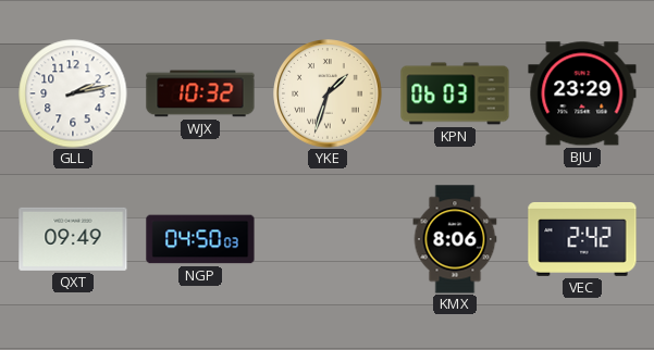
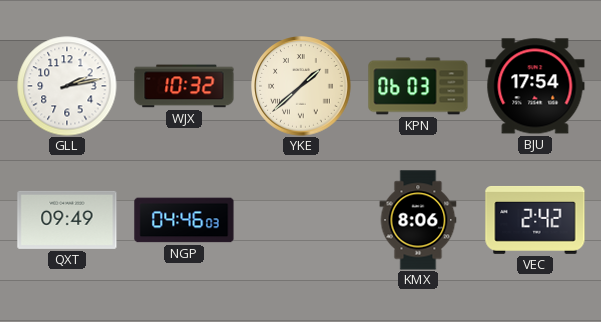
YKE: 1:33 -> 1:38
BJU: 23:29 -> 17:54
NGP: 04:50 -> 04:46
